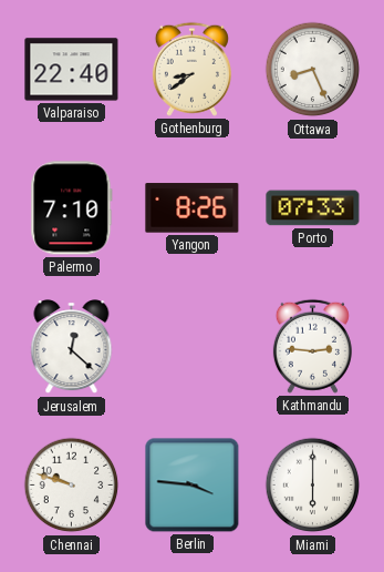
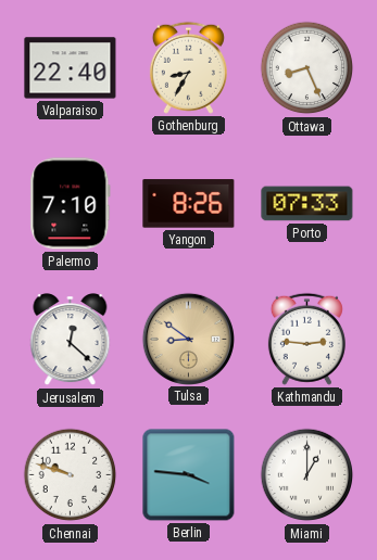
Gothenburg: 8:39 -> 8:35
Tulsa: none -> 8:51
Miami: 6:00 -> 1:00
